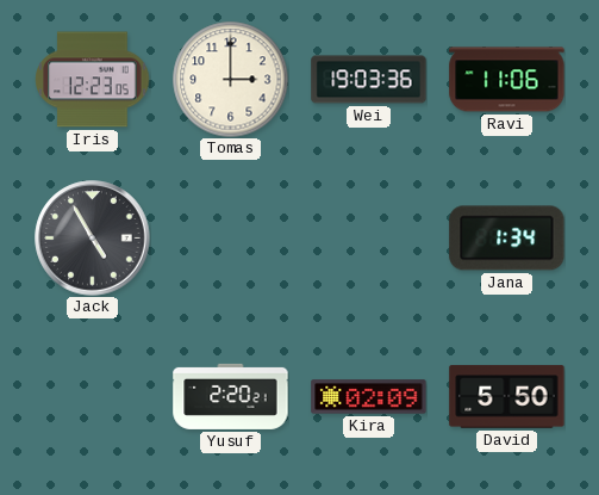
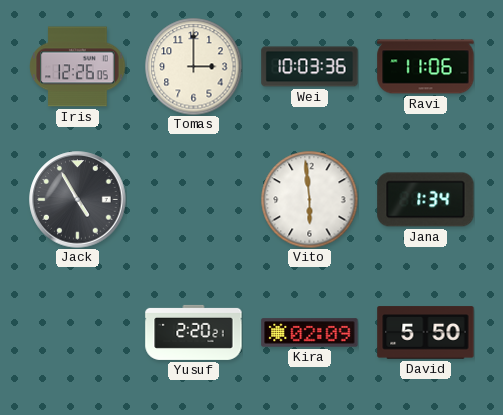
Iris: 12:23 -> 12:26
Wei: 19:03 -> 10:03
Vito: none -> 5:59
